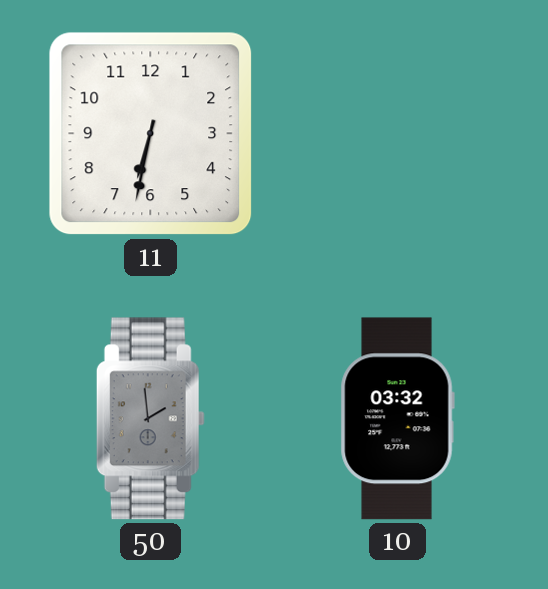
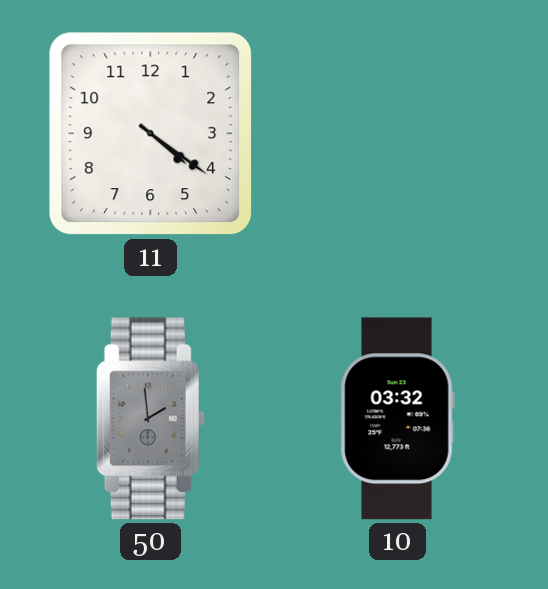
11: 6:32 -> 4:21
